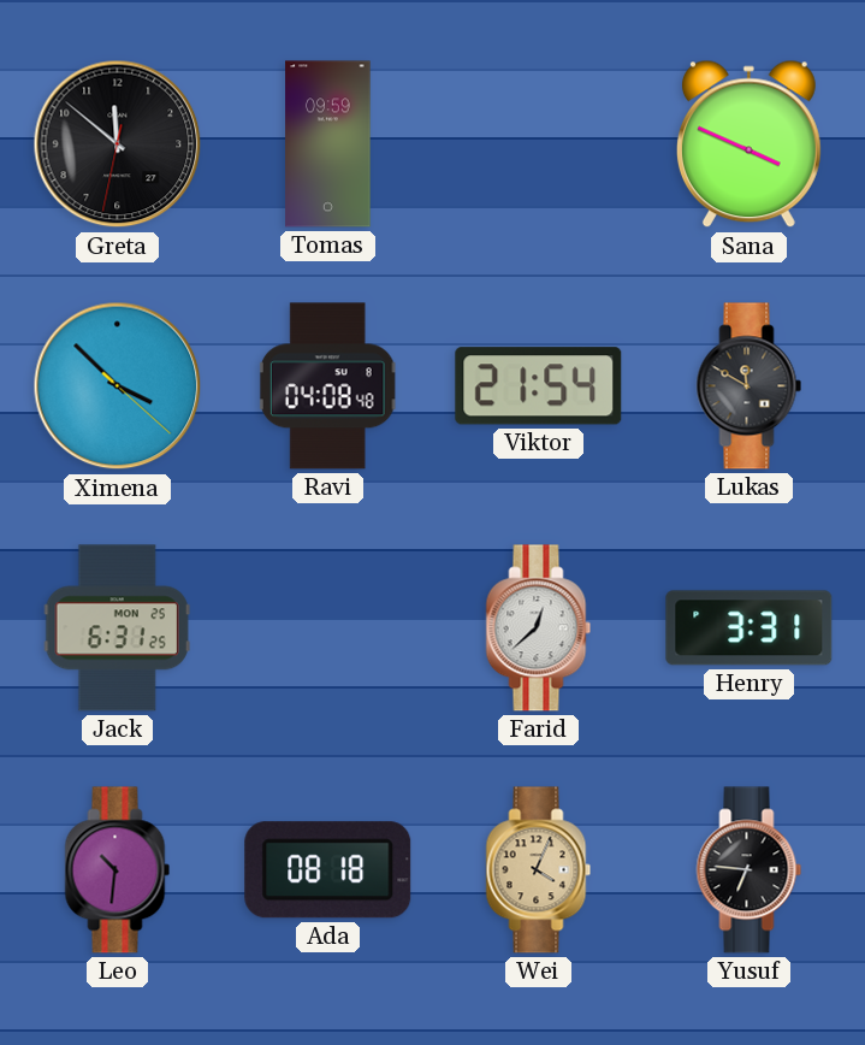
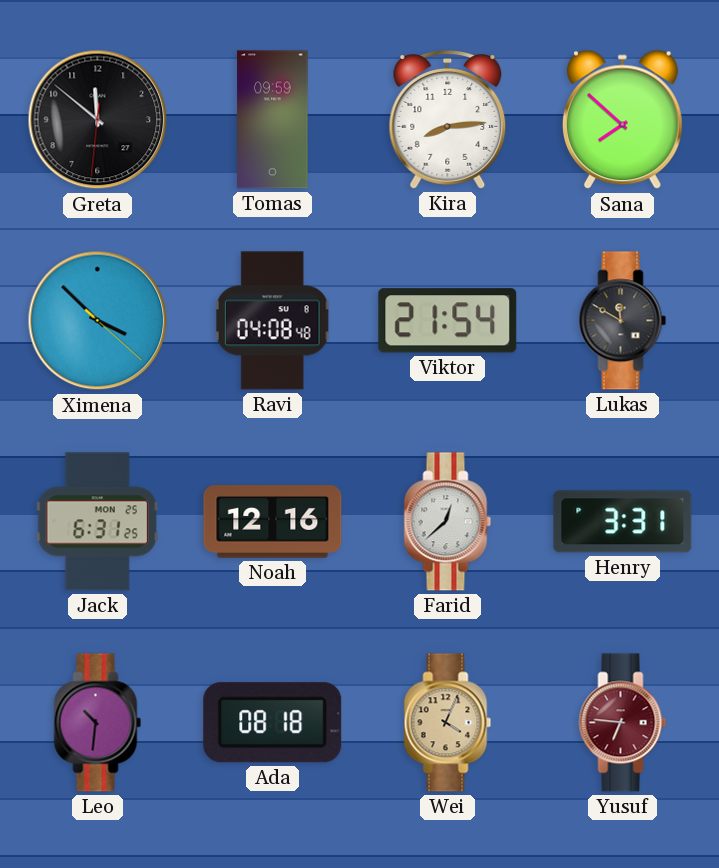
Greta: 11:51:32 -> 11:51:31
Kira: none -> 8:14
Sana: 3:49 -> 7:52
Noah: none -> 12:16
Yusuf dial: black -> burgundy
